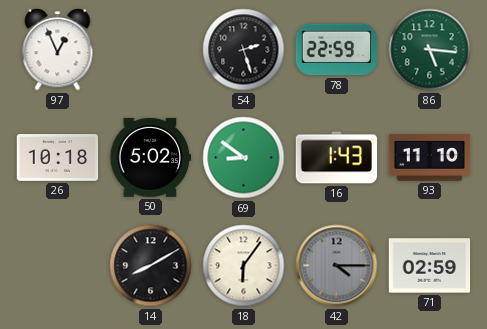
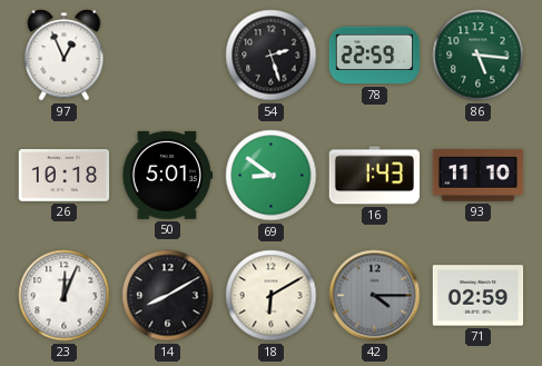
50: 5:02 -> 5:01
23: none -> 12:04
18: 6:06 -> 6:10
